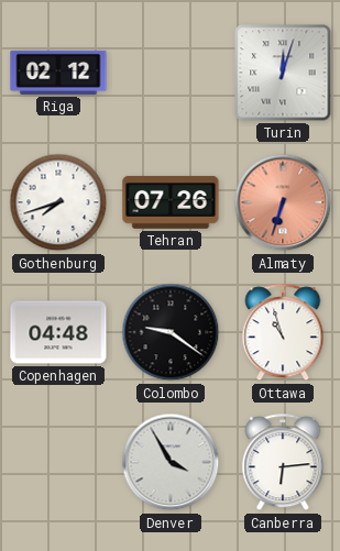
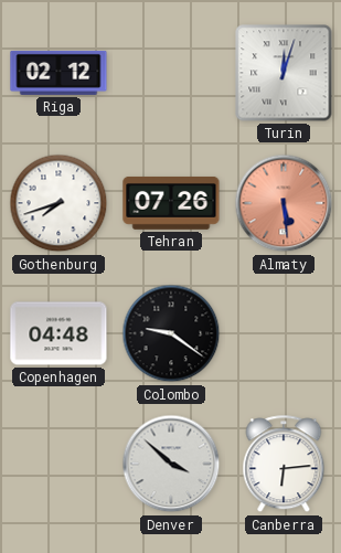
Almaty: 6:33 -> 5:29
Ottawa: 10:57 -> none
Denver: 3:55 -> 3:52
